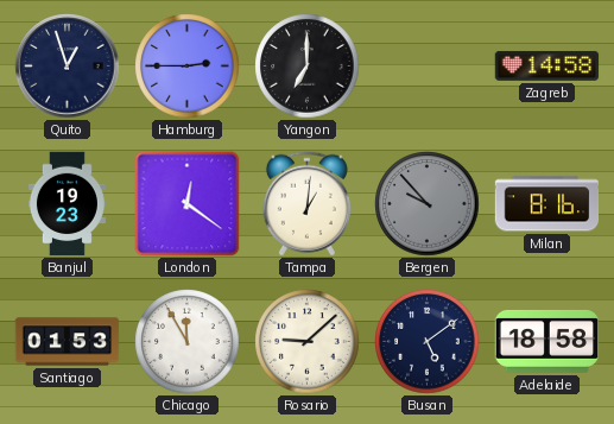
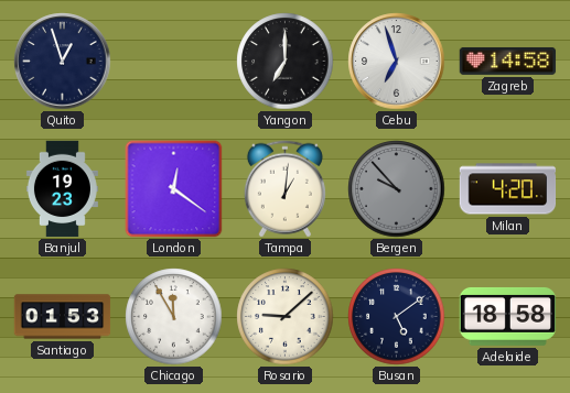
Hamburg: 2:45 -> none
Cebu: none -> 6:57
Milan: 8:16 -> 4:20
